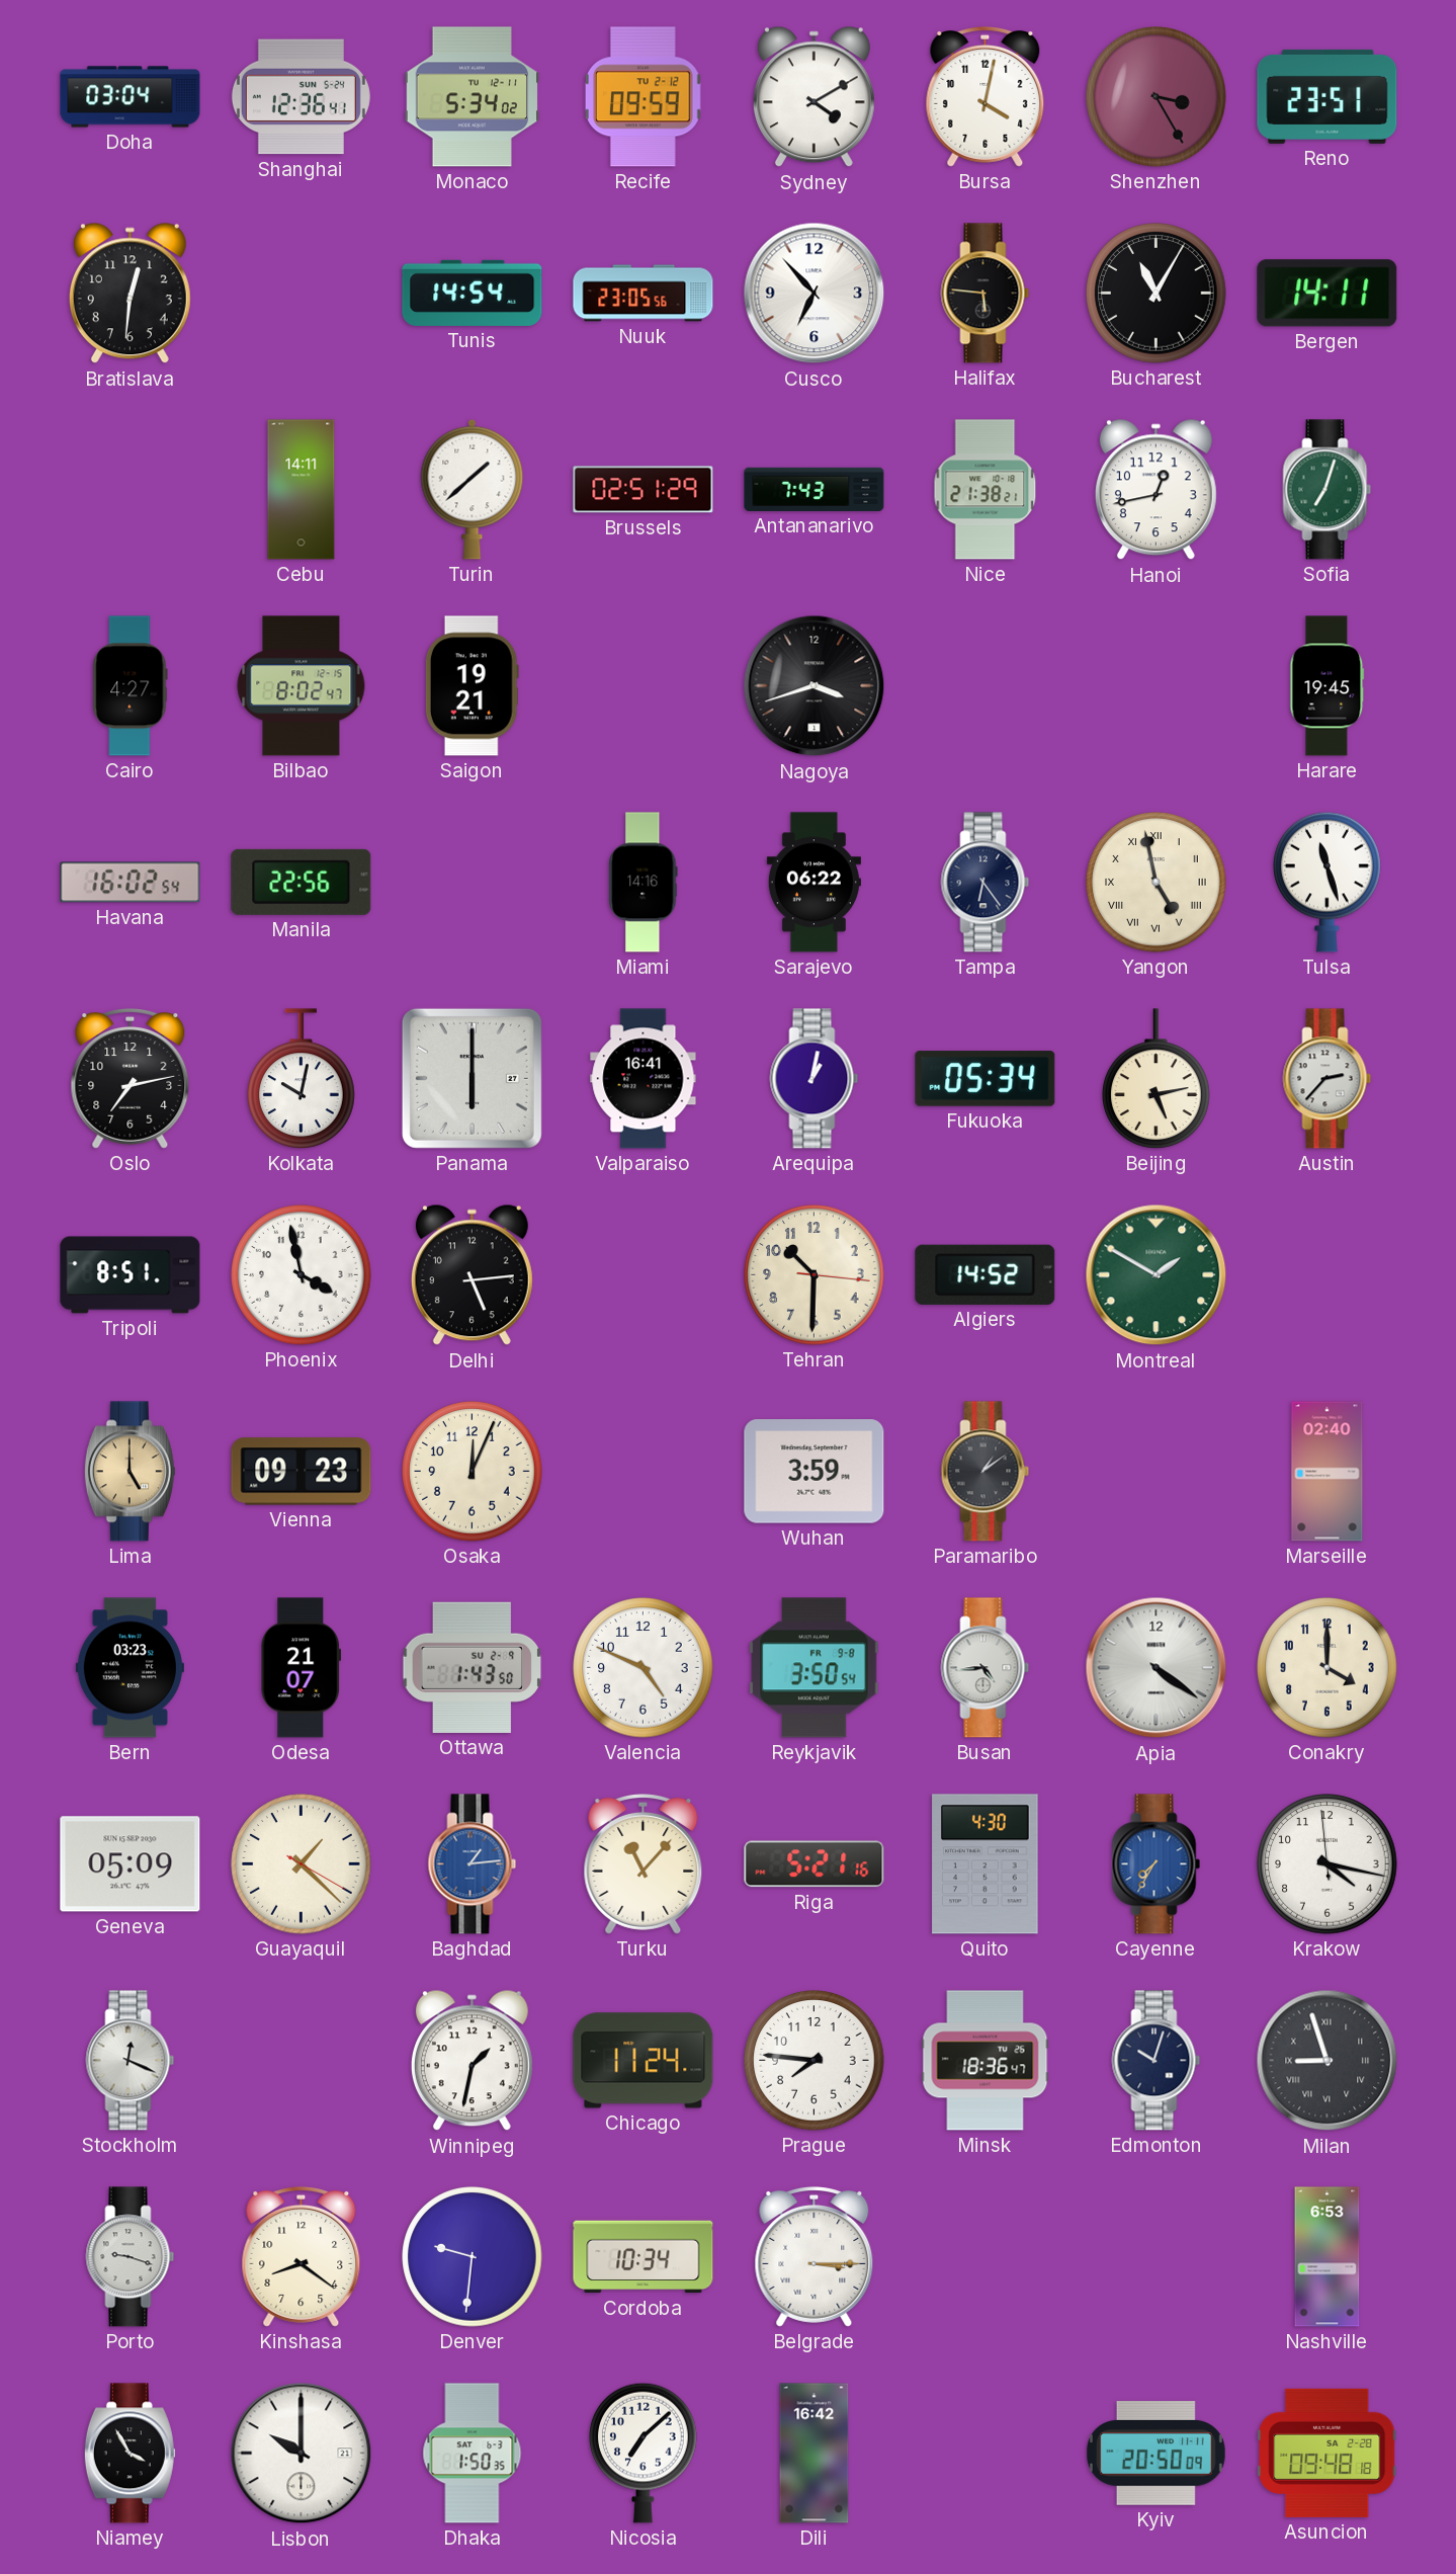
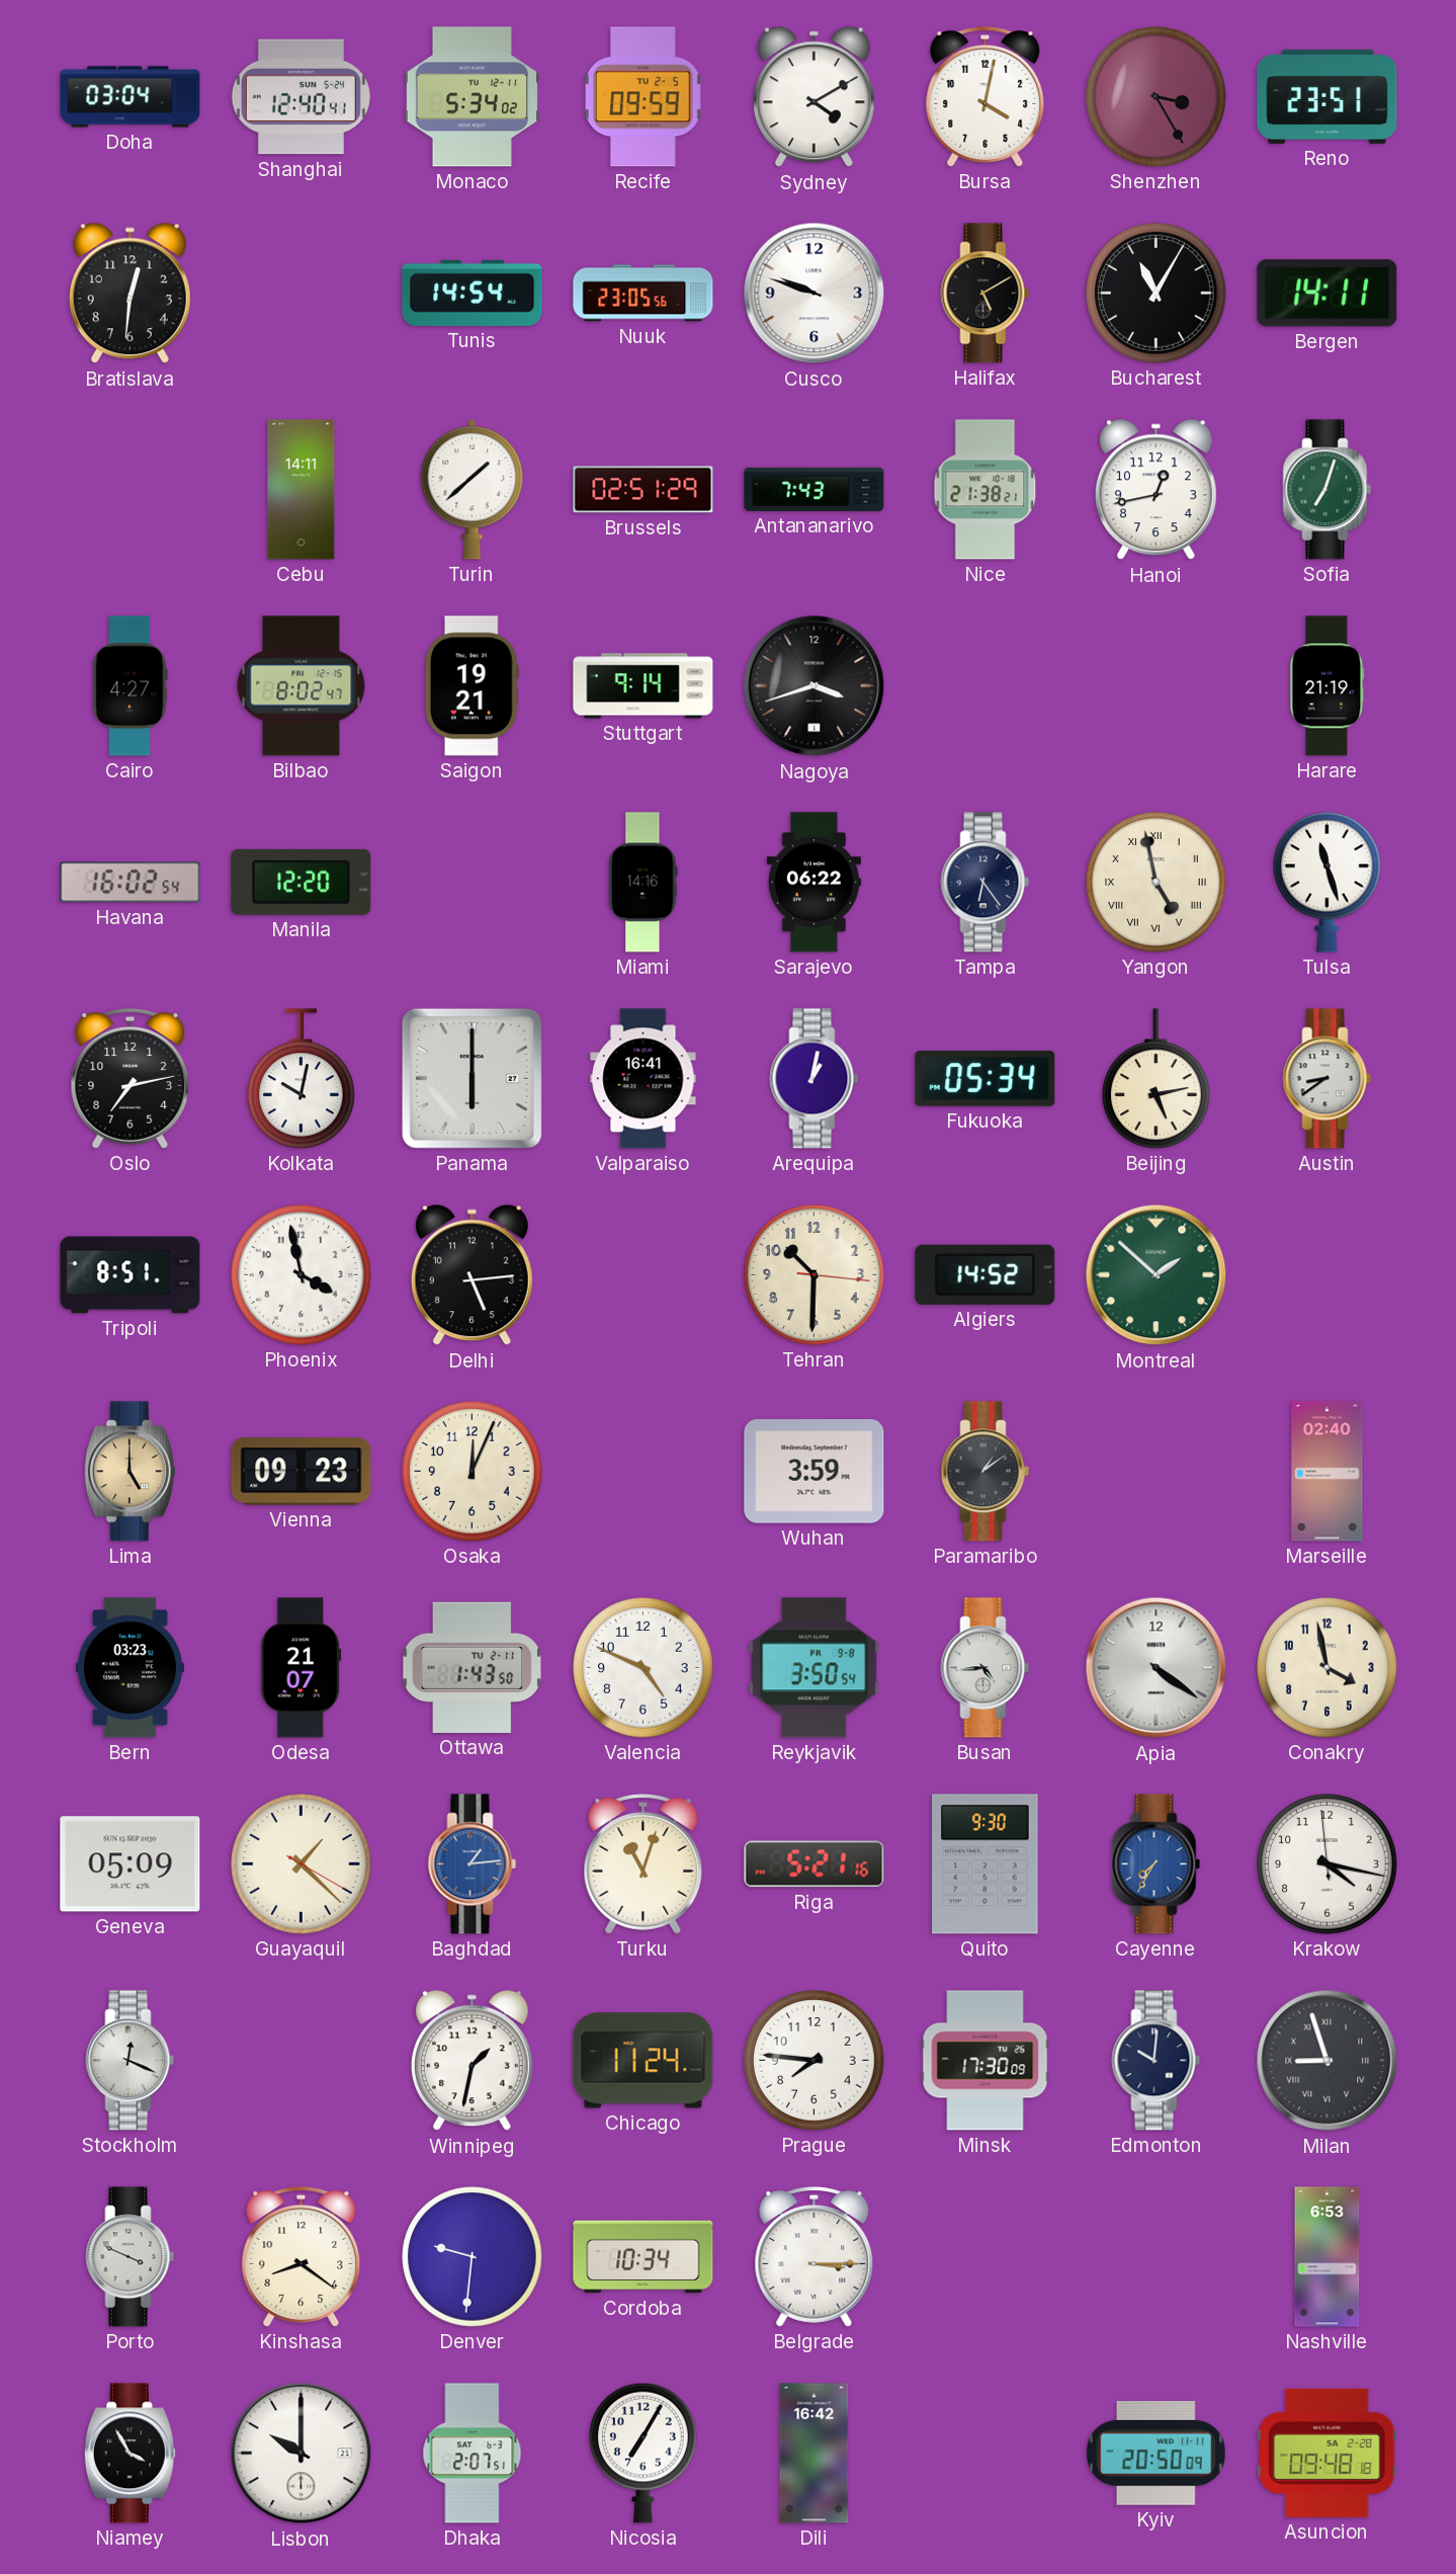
Shanghai: 12:36 -> 12:40
Recife date: TU 2-12 -> TU 2-5
Cusco: 6:53 -> 9:48
Halifax: 5:46 -> 5:10
Stuttgart: none -> 9:14
Harare: 19:45 -> 21:19
Manila: 22:56 -> 12:20
Austin: 2:37 -> 8:39
Montreal: 1:50 -> 1:52
Ottawa date: SU 2-9 -> TU 2-11
Conakry: 4:00 -> 3:58
Turku: 11:07 -> 11:03
Quito: 4:30 -> 9:30
Minsk: 18:36 -> 17:30
Edmonton: 10:03 -> 10:01
Porto: 9:18 -> 3:49
Dhaka: 1:50 -> 2:07
Nicosia: 7:08 -> 7:05
